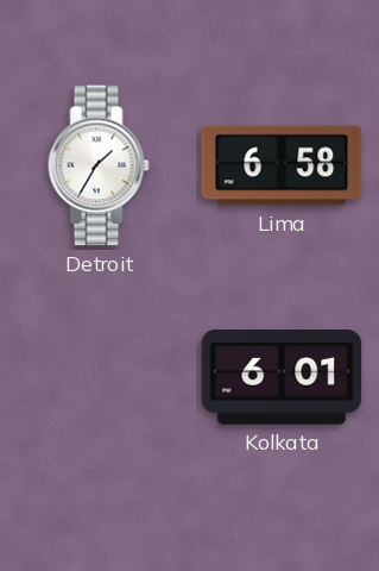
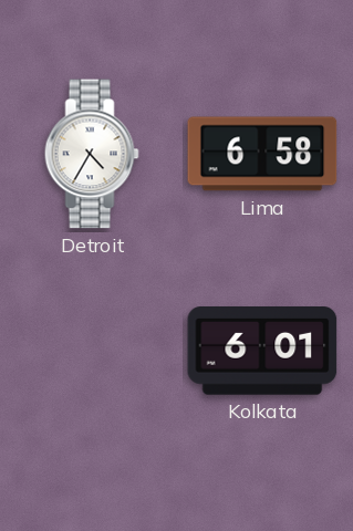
Detroit: 1:35 -> 4:35
